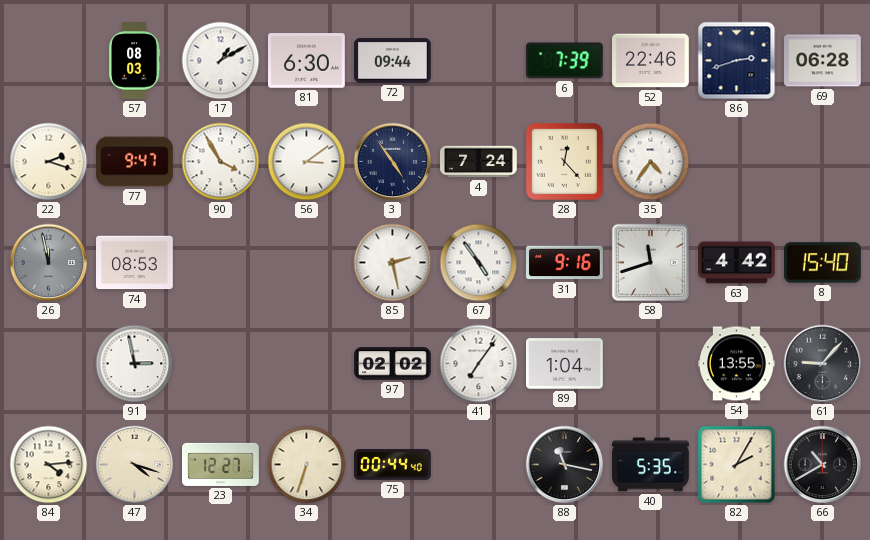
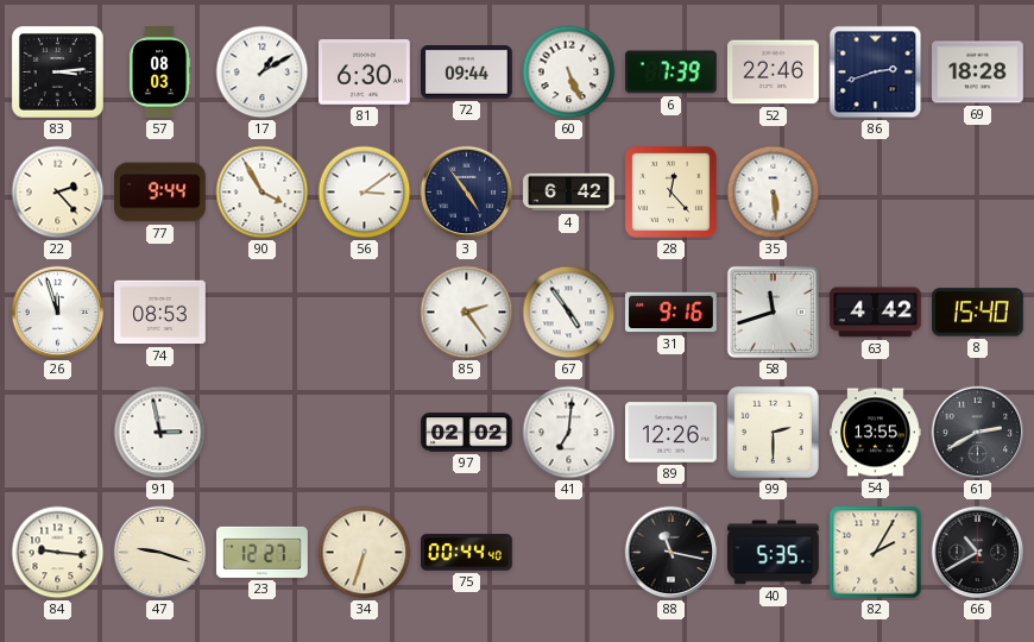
83: none -> 3:14
60: none -> 5:26
69: 06:28 -> 18:28
22: 2:18 -> 2:23
77: 9:47 -> 9:44
4: 7:24 -> 6:42
35: 4:36 -> 5:29
26: 11:58 -> 11:57
26 dial: grey -> white
85: 2:28 -> 2:24
41: 7:06 -> 7:01
89: 1:04 -> 12:26
99: none -> 2:30
61: 9:07 -> 2:40
84: 4:14 -> 9:16
47: 4:18 -> 9:18
